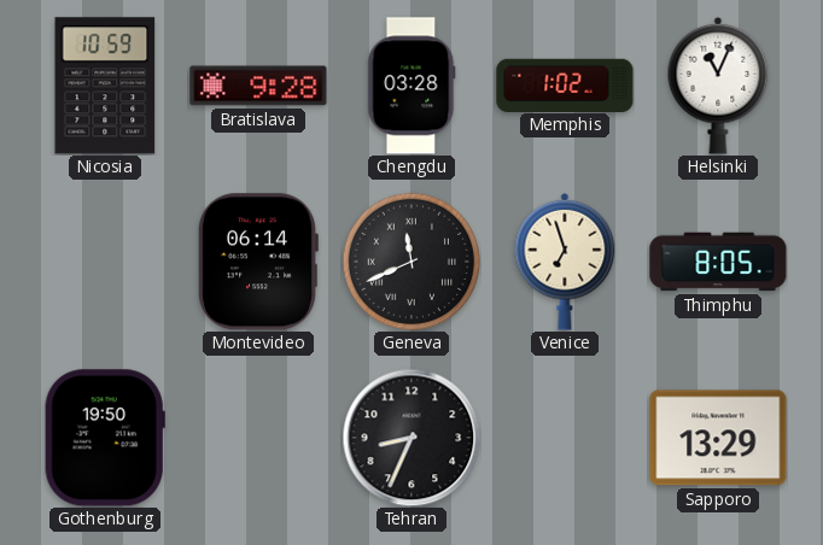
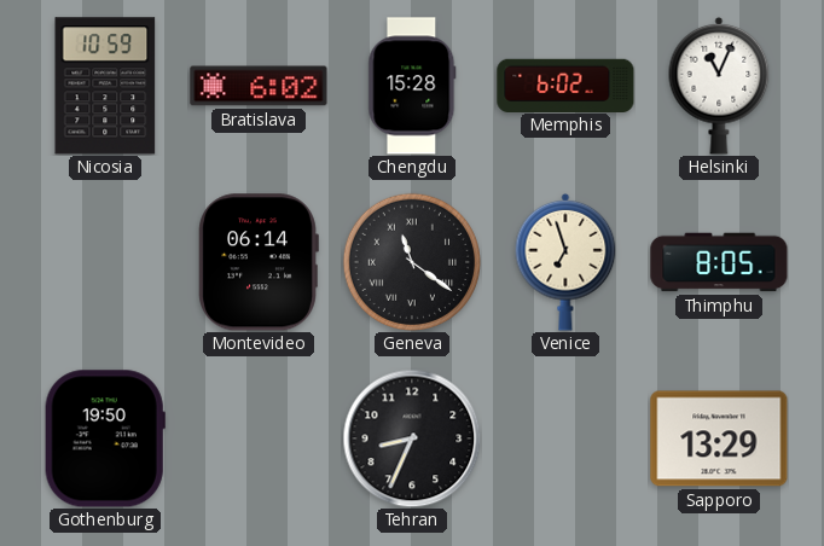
Bratislava: 9:28 -> 6:02
Chengdu: 03:28 -> 15:28
Memphis: 1:02 -> 6:02
Geneva: 11:41 -> 11:21
